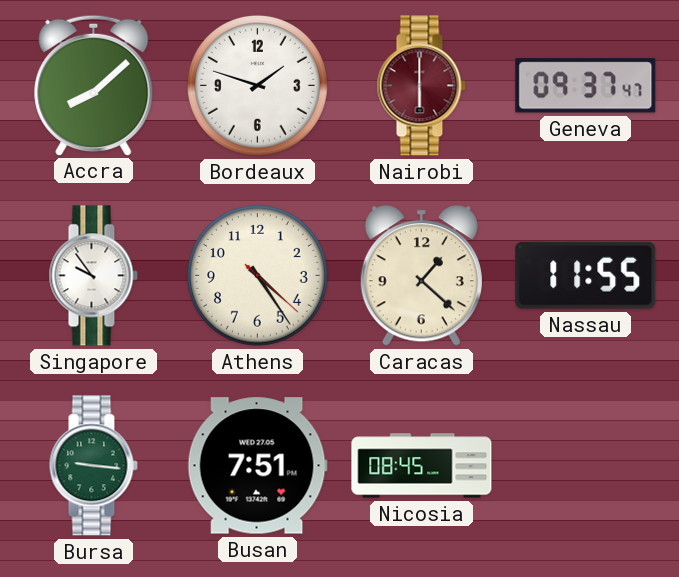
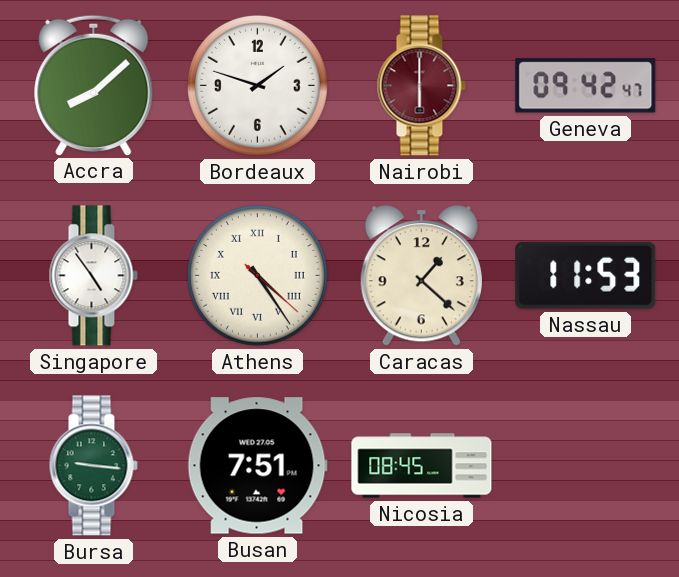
Geneva: 09:37 -> 09:42
Singapore: 9:54 -> 4:54
Athens numerals: Arabic -> Roman
Nassau: 11:55 -> 11:53
